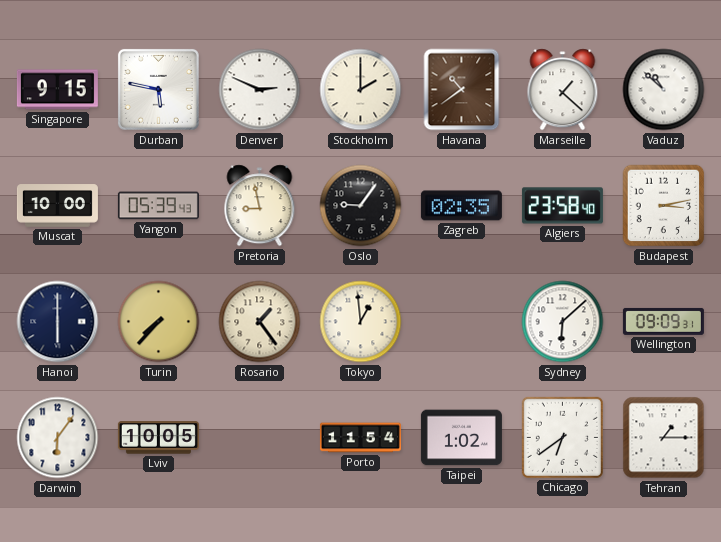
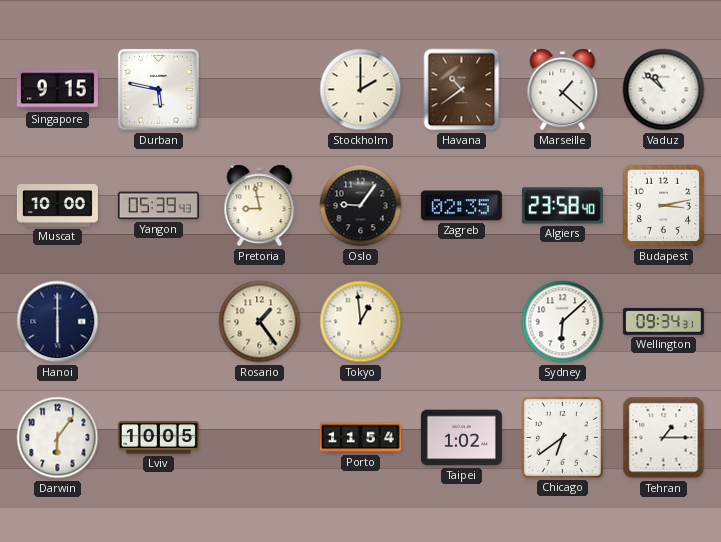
Denver: 2:49 -> none
Turin: 7:37 -> none
Wellington: 09:09 -> 09:34
